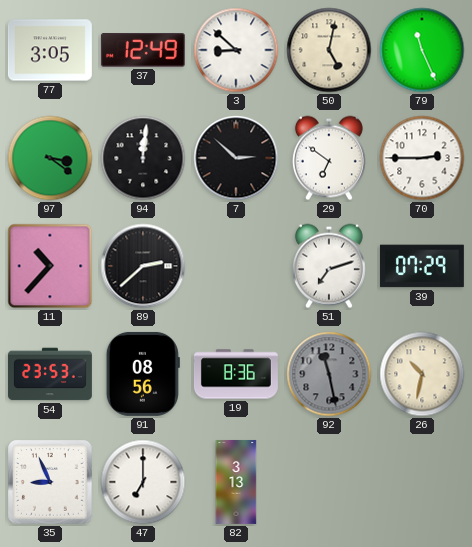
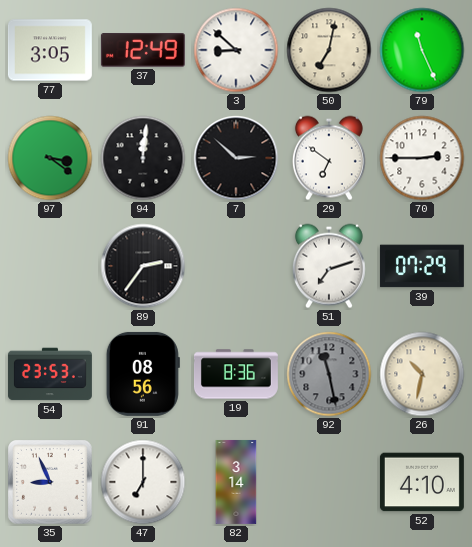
50: 5:02 -> 7:02
11: 10:37 -> none
89: 2:38 -> 2:36
82: 3:13 -> 3:14
52: none -> 4:10
